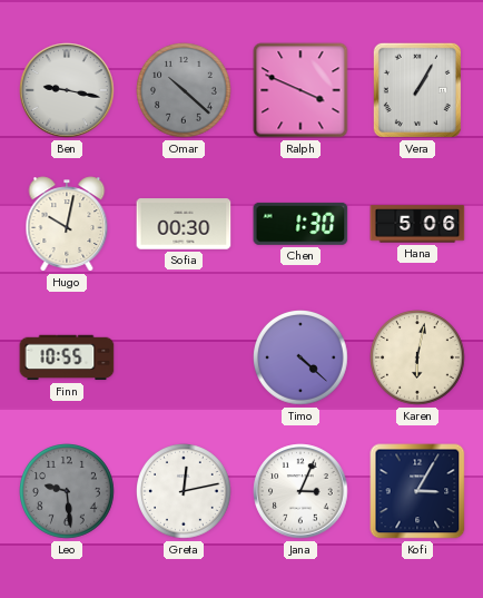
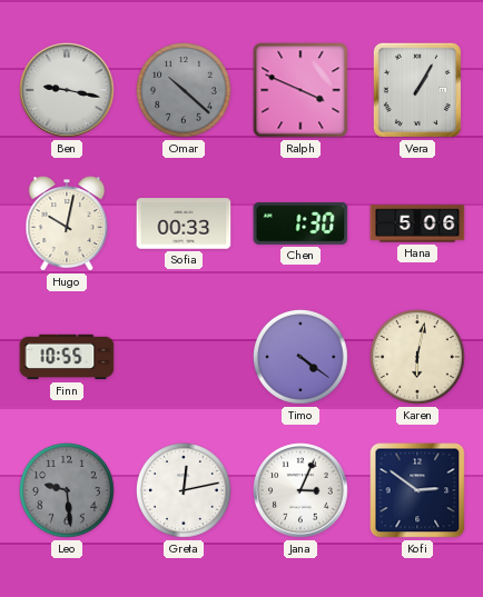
Sofia: 00:30 -> 00:33
Timo: 4:22 -> 4:21
Kofi: 3:05 -> 2:51
